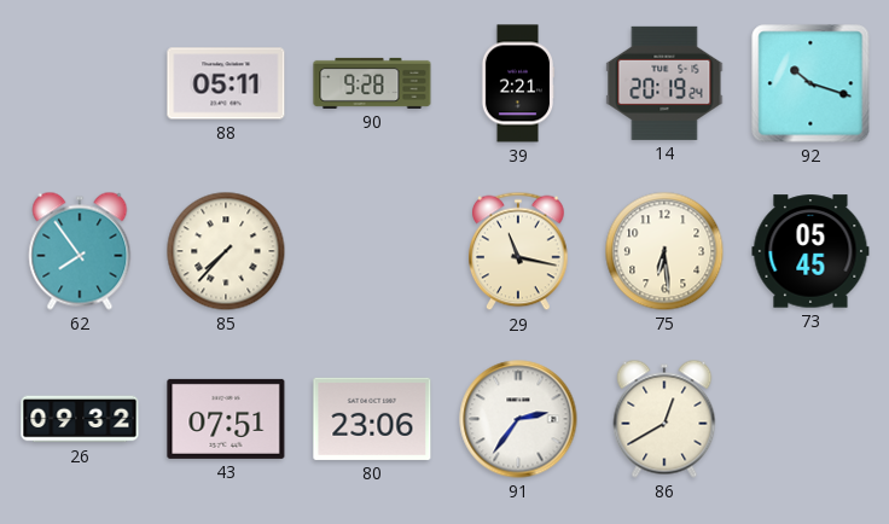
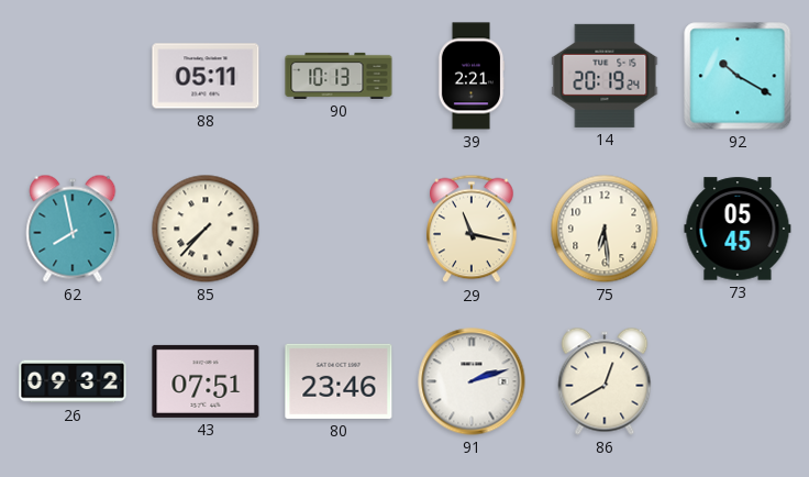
90: 9:28 -> 10:13
92: 10:18 -> 10:20
62: 7:54 -> 7:58
80: 23:06 -> 23:46
91: 2:36 -> 2:12
